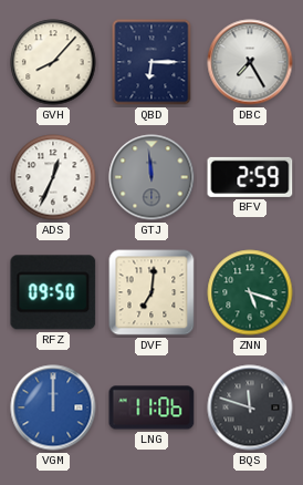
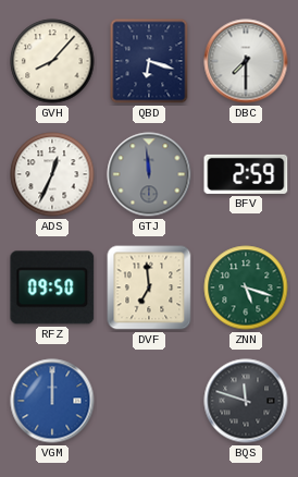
QBD: 6:15 -> 6:18
DBC: 7:25 -> 7:30
DVF: 7:01 -> 6:59
LNG: 11:06 -> none
